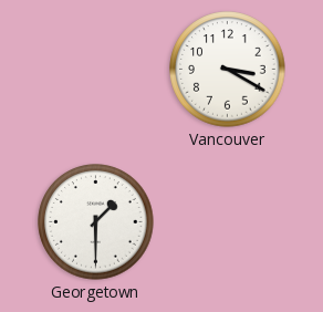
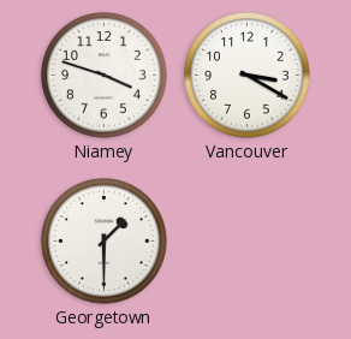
Niamey: none -> 3:48
